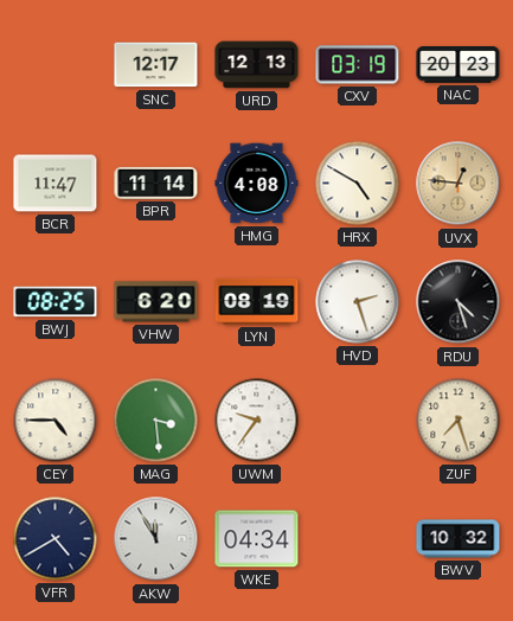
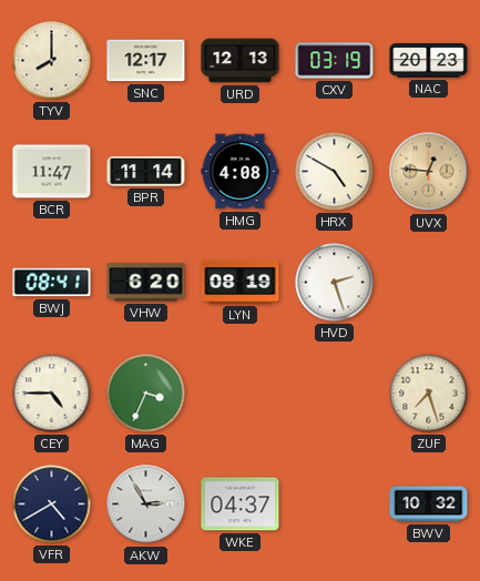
TYV: none -> 8:00
BWJ: 08:25 -> 08:41
RDU: 4:27 -> none
MAG: 3:29 -> 3:34
UWM: 9:36 -> none
AKW: 11:55 -> 2:55
WKE: 04:34 -> 04:37
